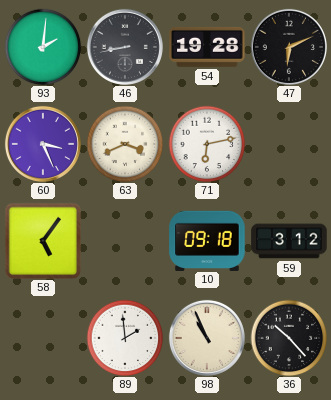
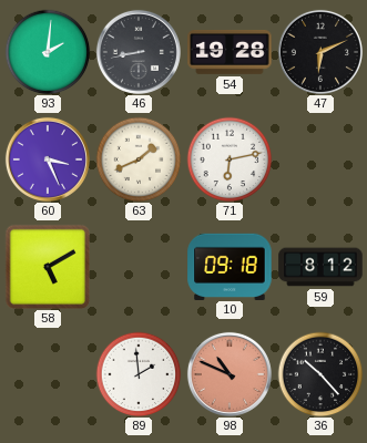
63: 3:41 -> 1:41
58: 5:06 -> 5:10
59: 3:12 -> 8:12
98: 10:56 -> 10:49
98 dial: cream -> salmon
